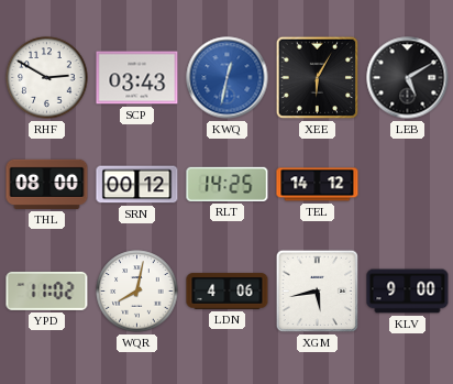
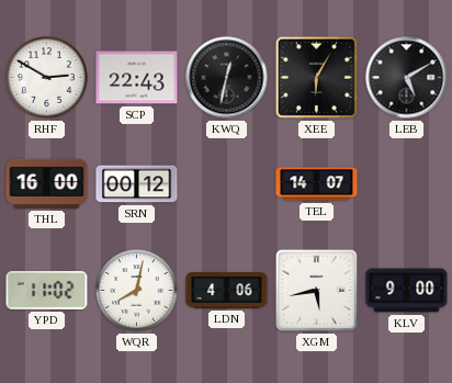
SCP: 03:43 -> 22:43
KWQ dial: blue -> black
THL: 08:00 -> 16:00
RLT: 14:25 -> none
TEL: 14:12 -> 14:07
